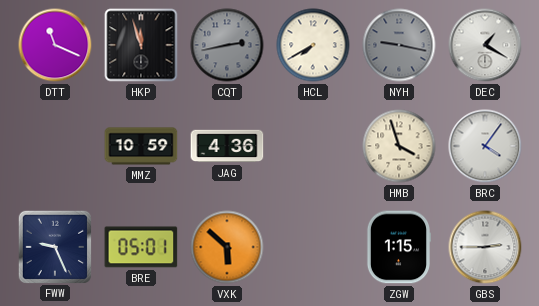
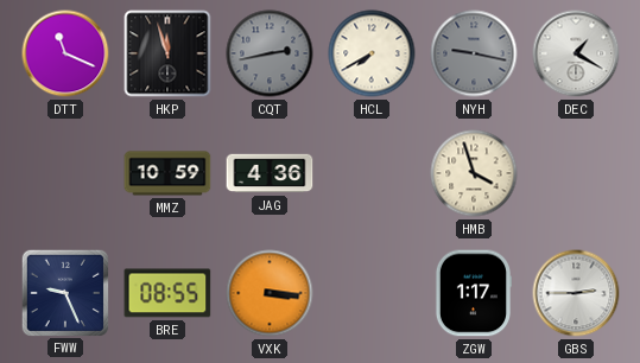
BRC: 4:06 -> none
BRE: 05:01 -> 08:55
VXK: 5:52 -> 3:16
ZGW: 1:15 -> 1:17
